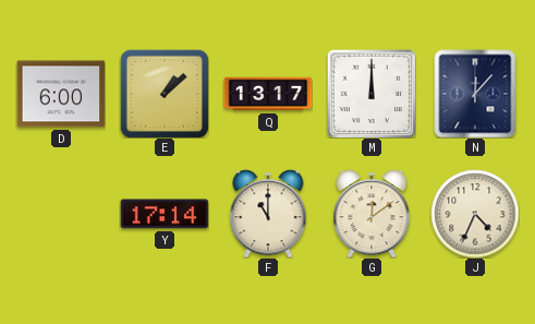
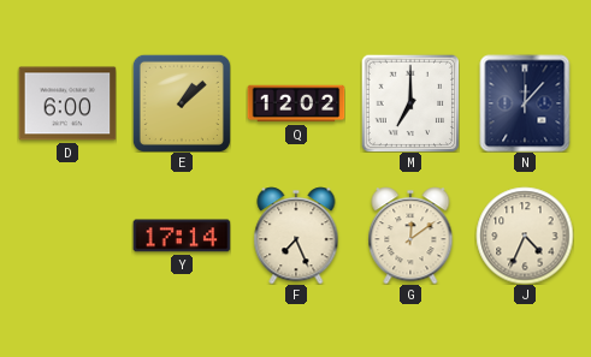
Q: 13:17 -> 12:02
M: 12:00 -> 7:00
F: 11:00 -> 7:26
